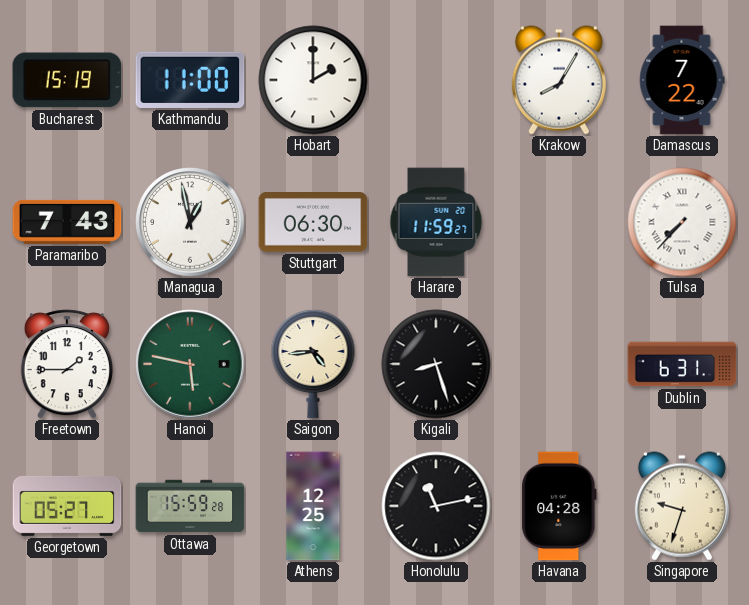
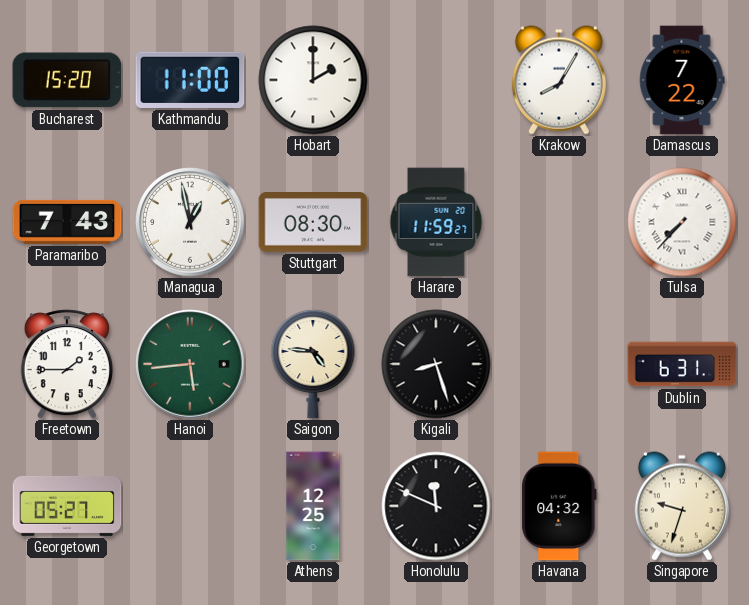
Bucharest: 15:19 -> 15:20
Stuttgart: 06:30 -> 08:30
Hanoi: 5:47 -> 5:44
Saigon: 4:44 -> 4:46
Ottawa: 15:59 -> none
Honolulu: 11:13 -> 11:49
Havana: 04:28 -> 04:32
